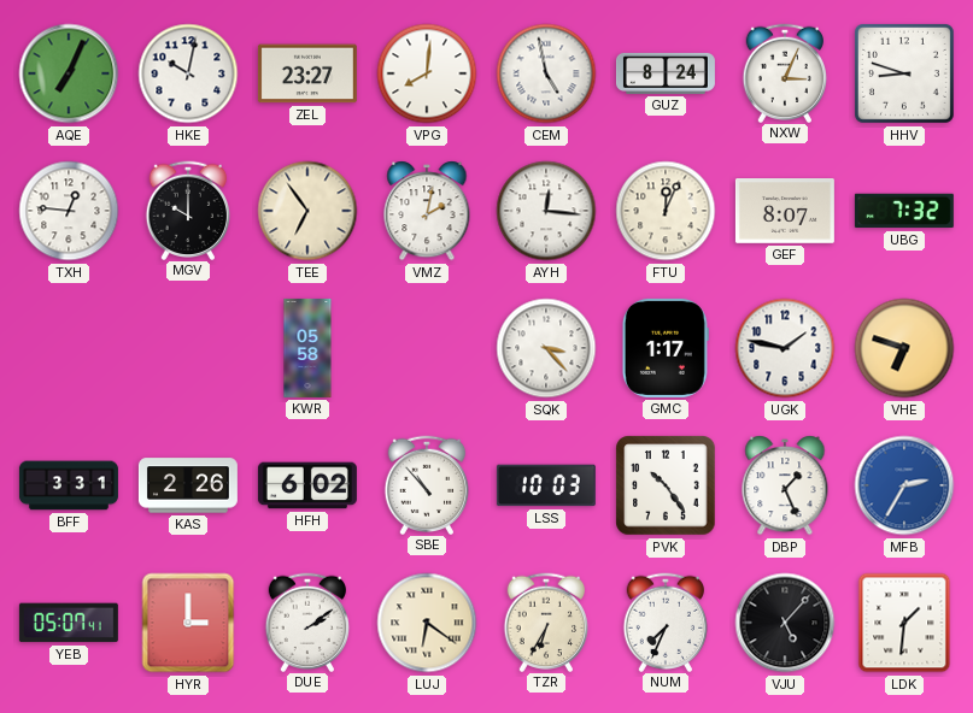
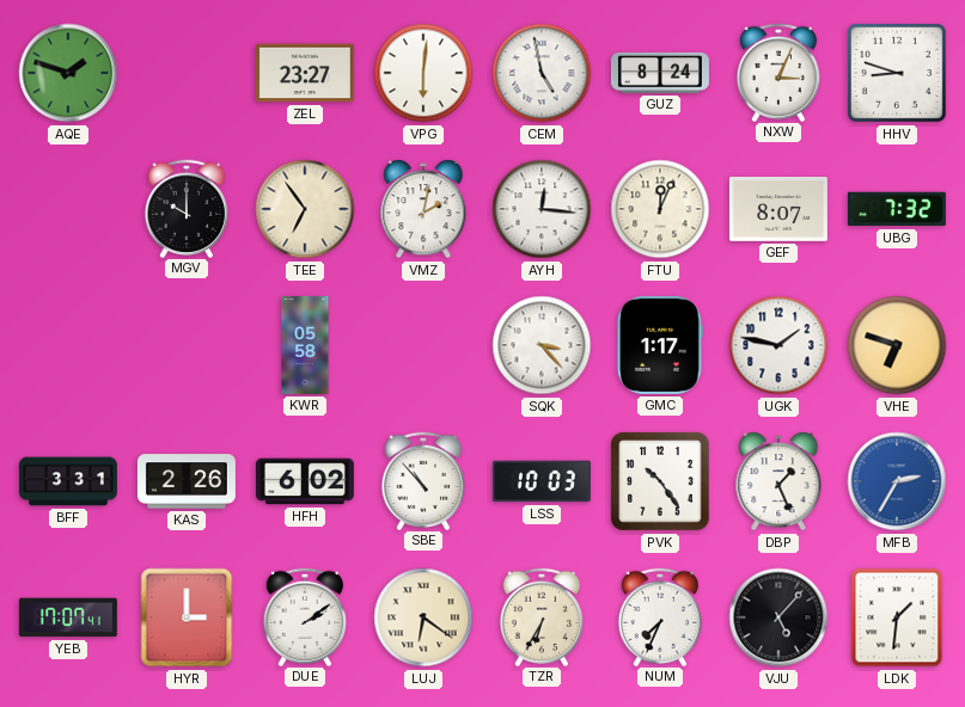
AQE: 7:04 -> 1:48
HKE: 10:02 -> none
VPG: 8:01 -> 6:01
TXH: 12:46 -> none
YEB: 05:07 -> 17:07
